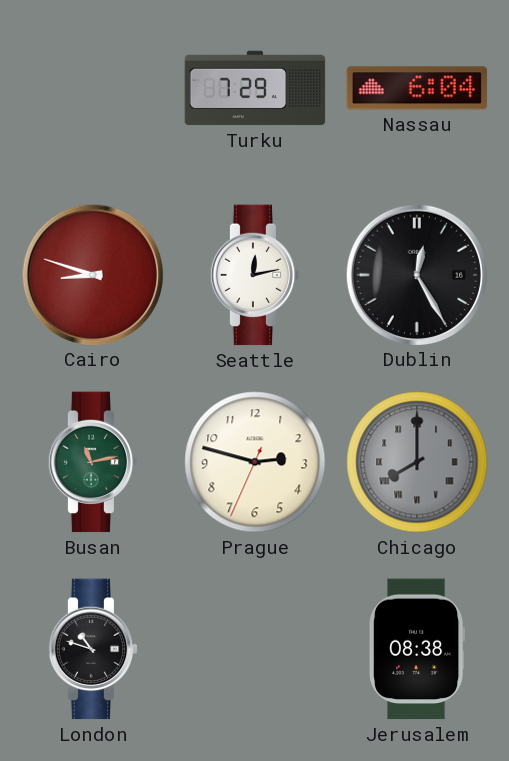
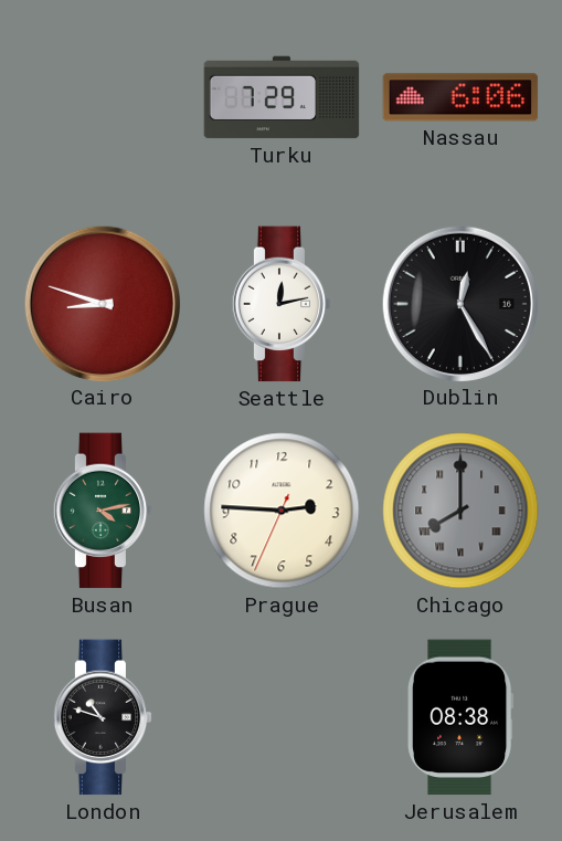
Nassau: 6:04 -> 6:06
Busan: 11:13 -> 4:13
Prague: 2:47 -> 2:45
